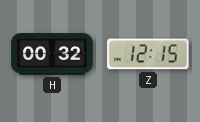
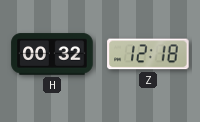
Z: 12:15 -> 12:18
